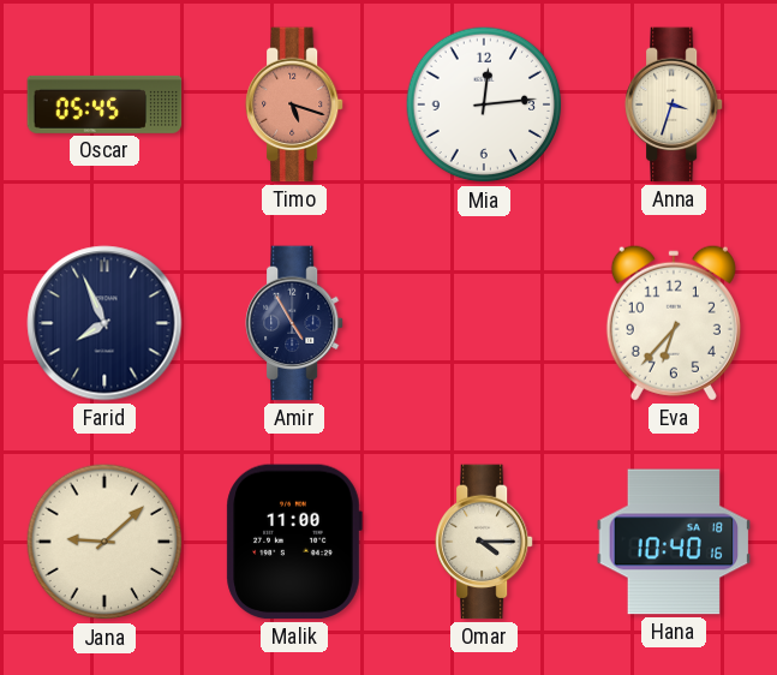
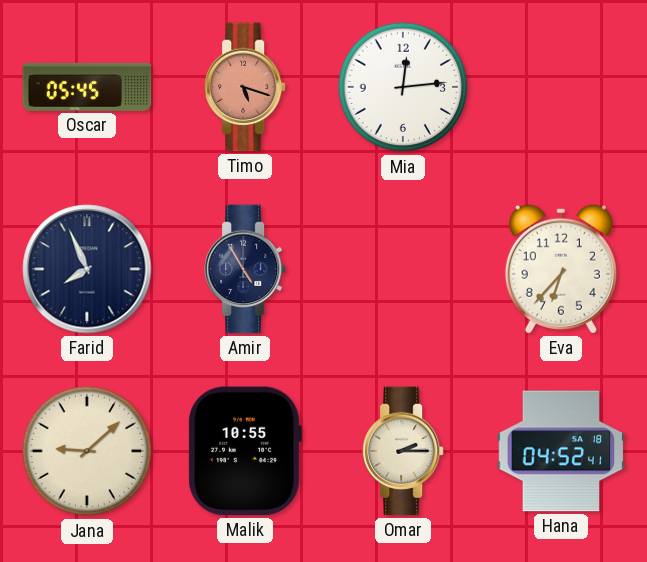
Anna: 3:33 -> none
Malik: 11:00 -> 10:55
Omar: 4:15 -> 2:15
Hana: 10:40 -> 04:52
